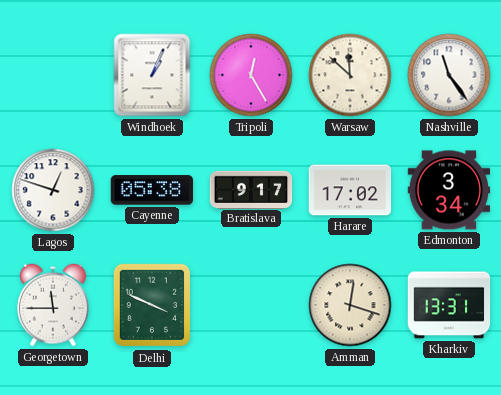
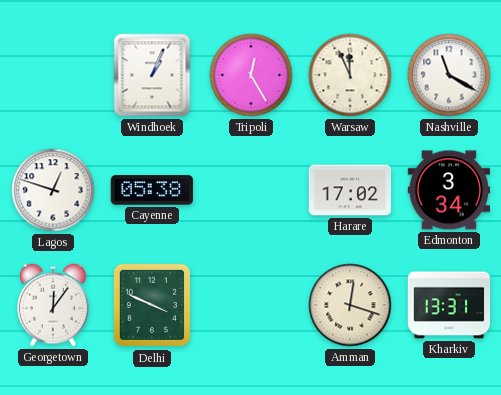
Warsaw: 11:52 -> 11:56
Nashville: 11:24 -> 11:20
Bratislava: 9:17 -> none
Georgetown: 11:45 -> 12:06
